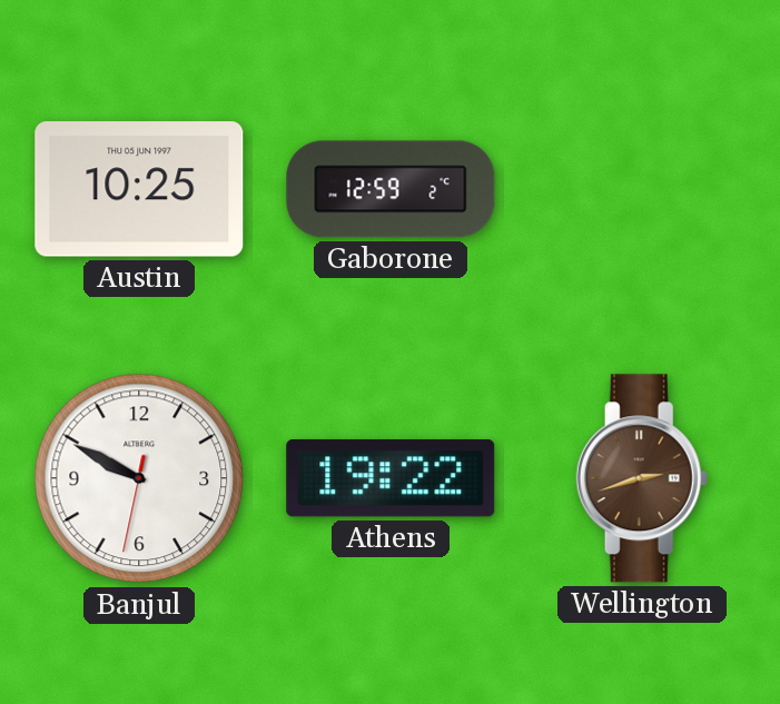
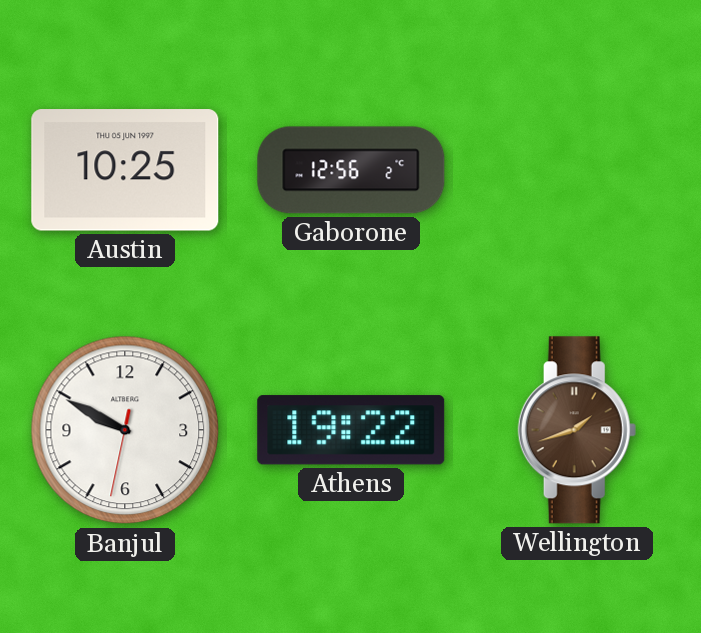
Gaborone: 12:59 -> 12:56
Wellington: 2:42 -> 1:42
